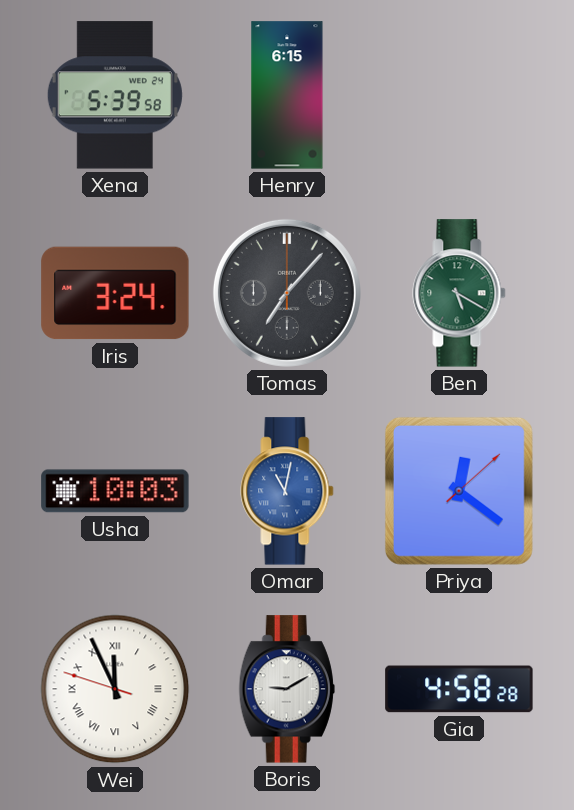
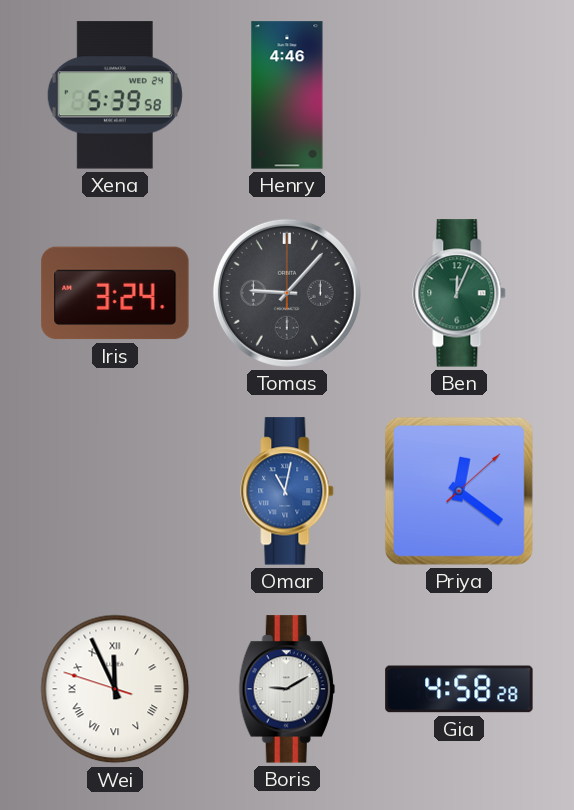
Henry: 6:15 -> 4:46
Tomas: 7:07 -> 9:07
Ben: 5:20 -> 12:04
Usha: 10:03 -> none
